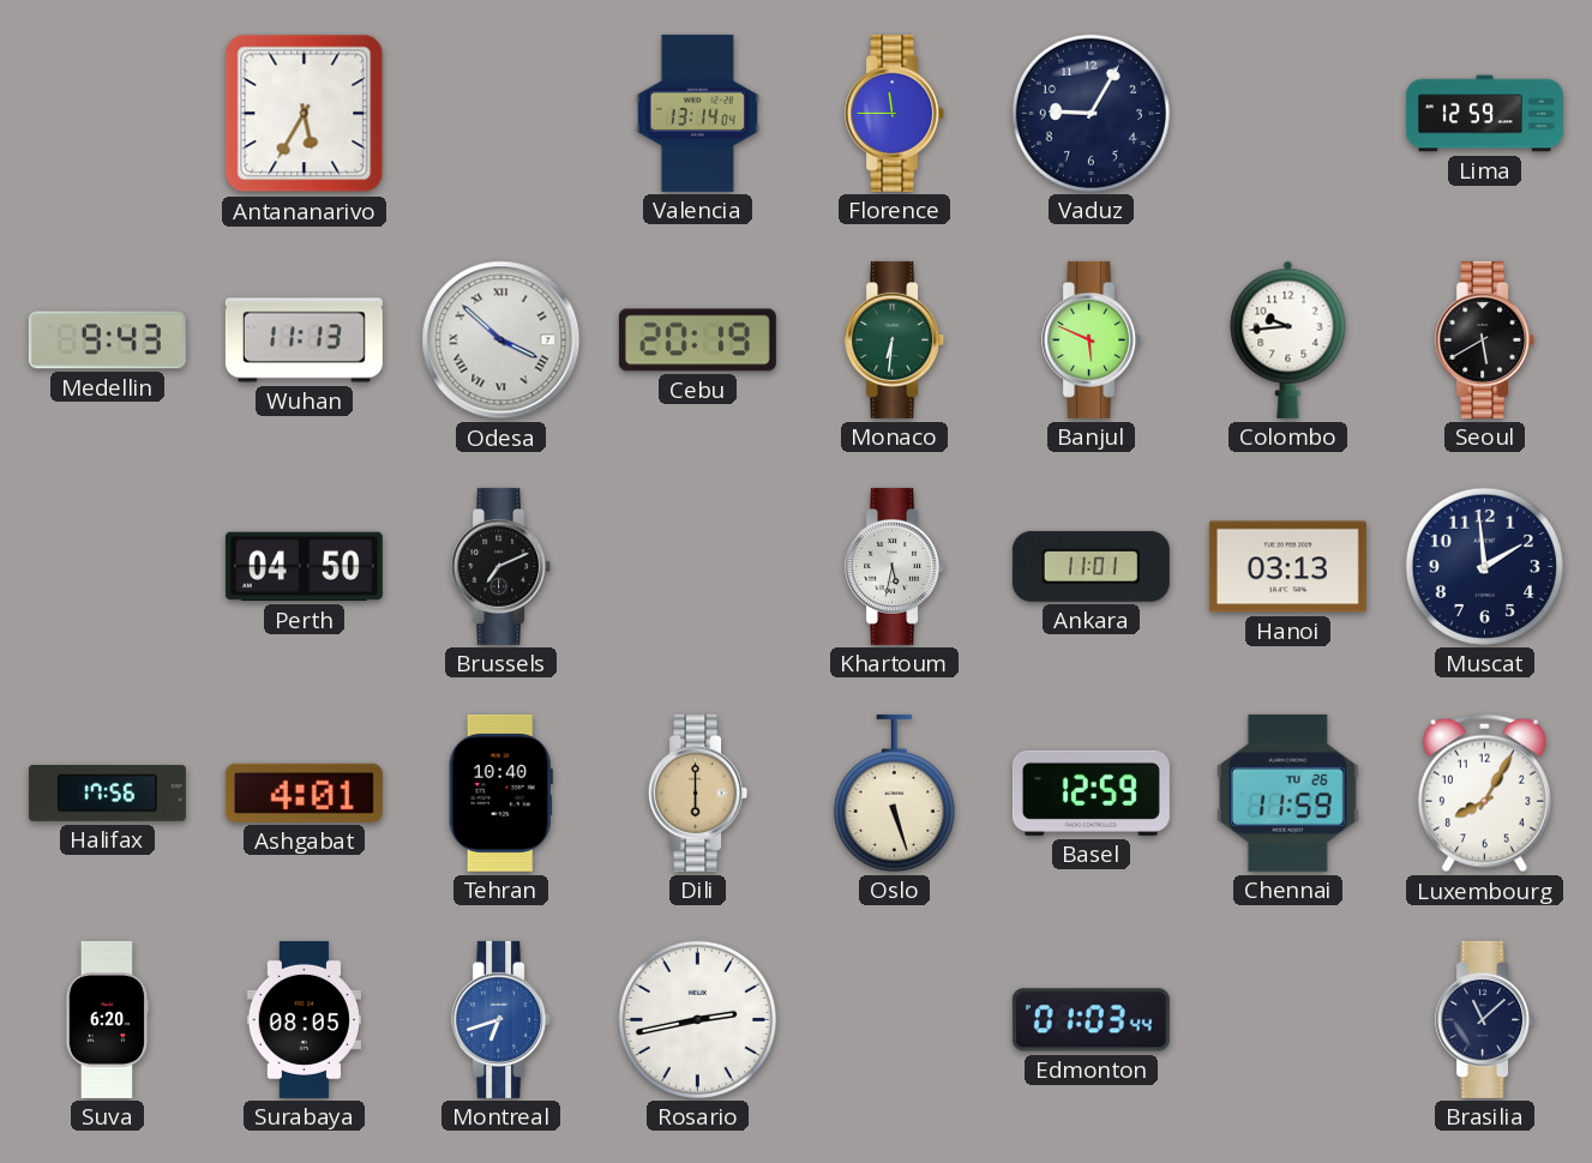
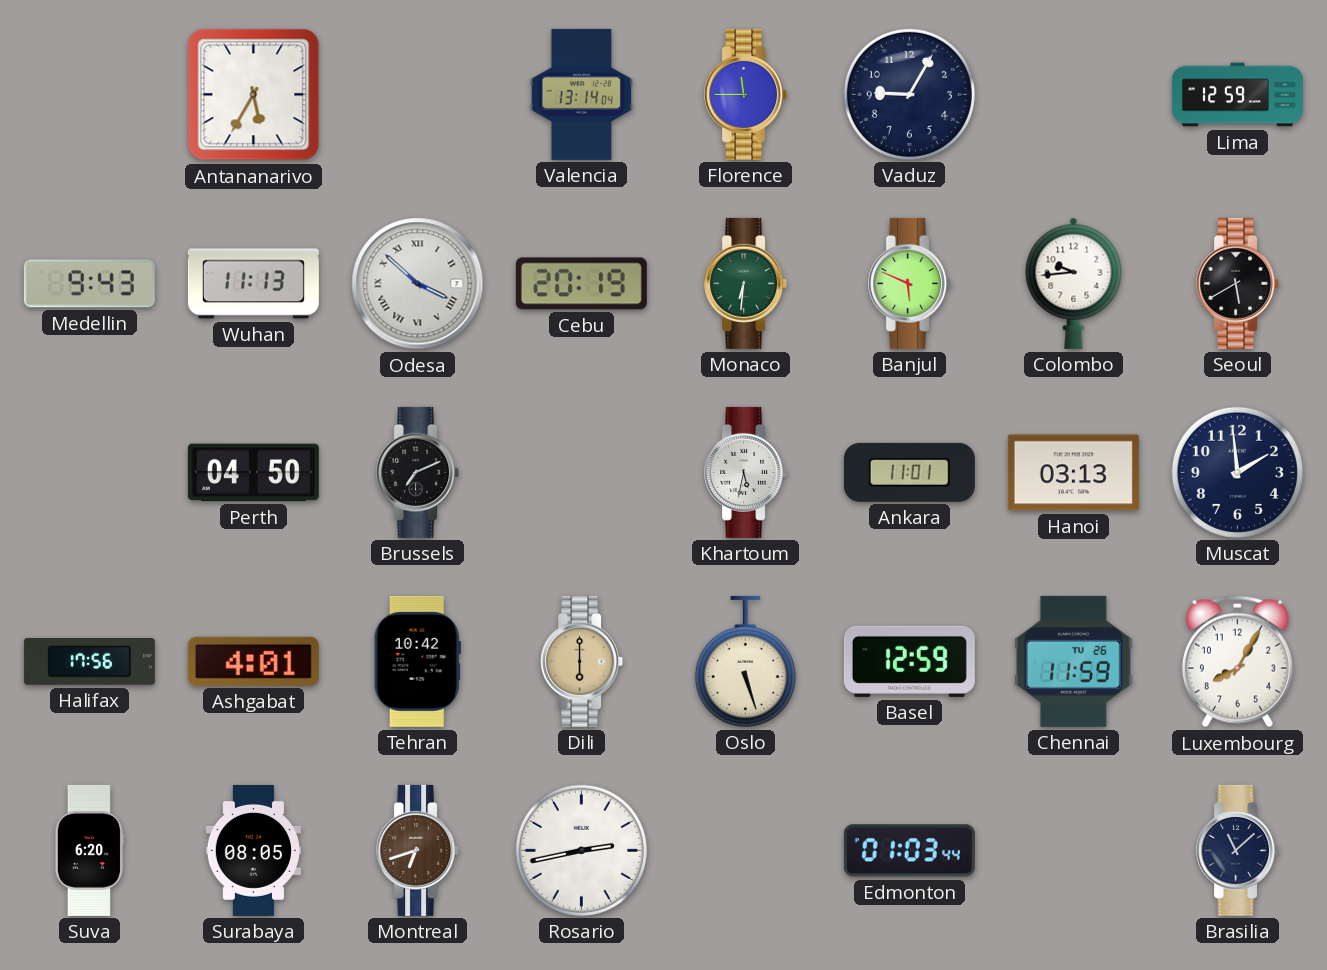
Tehran: 10:40 -> 10:42
Montreal dial: blue -> brown
